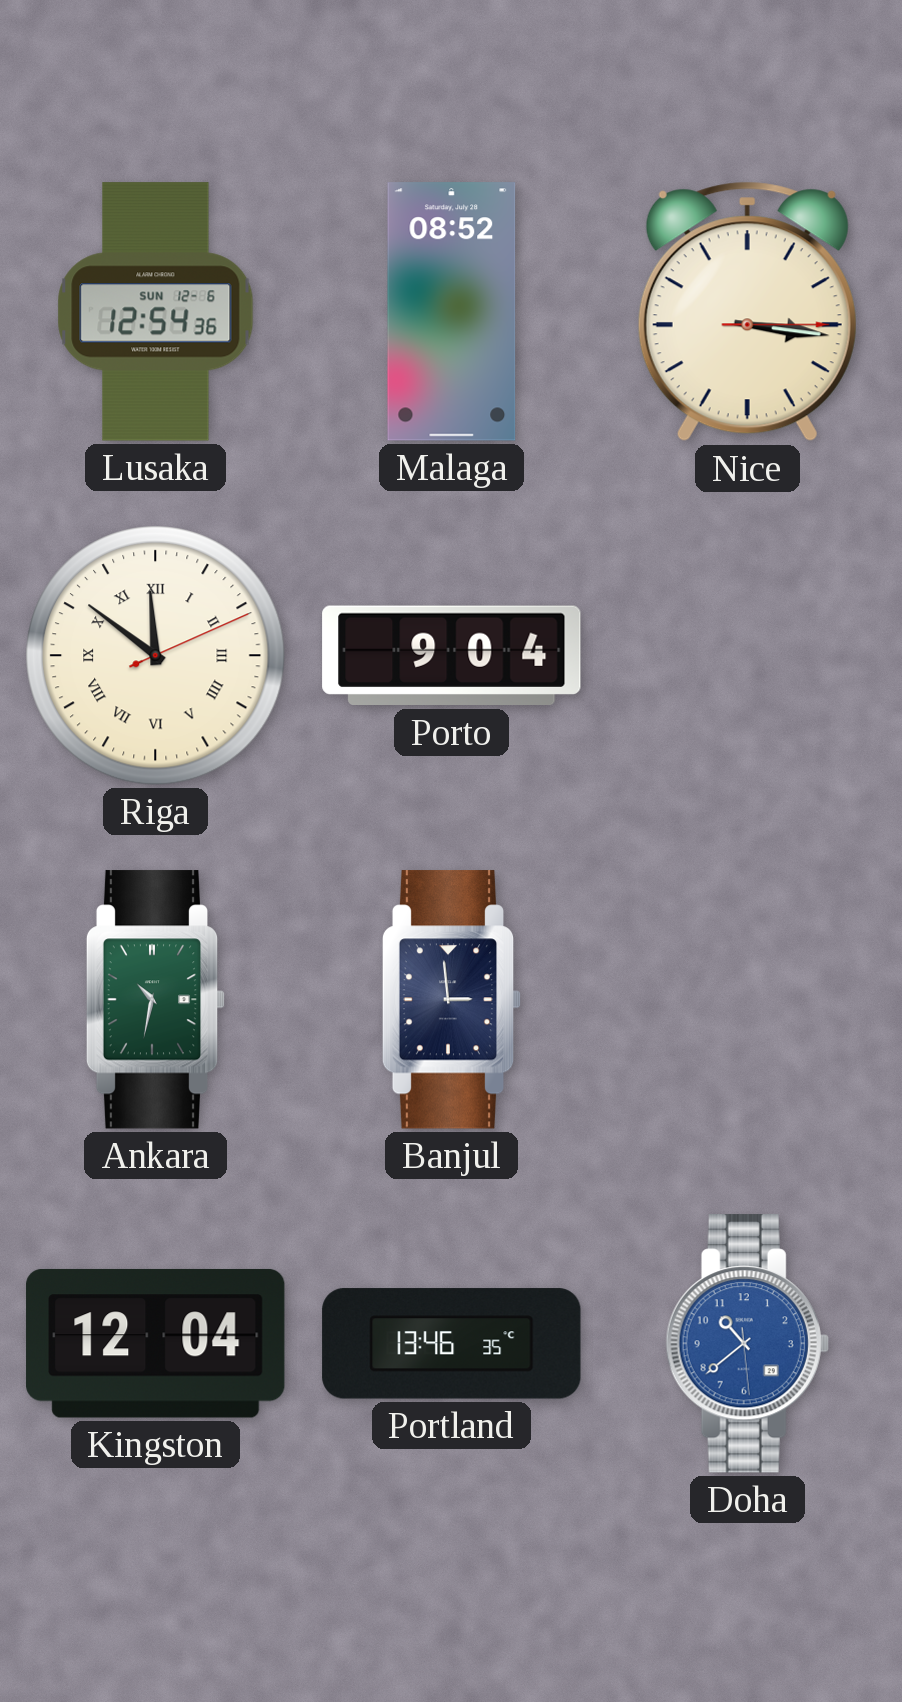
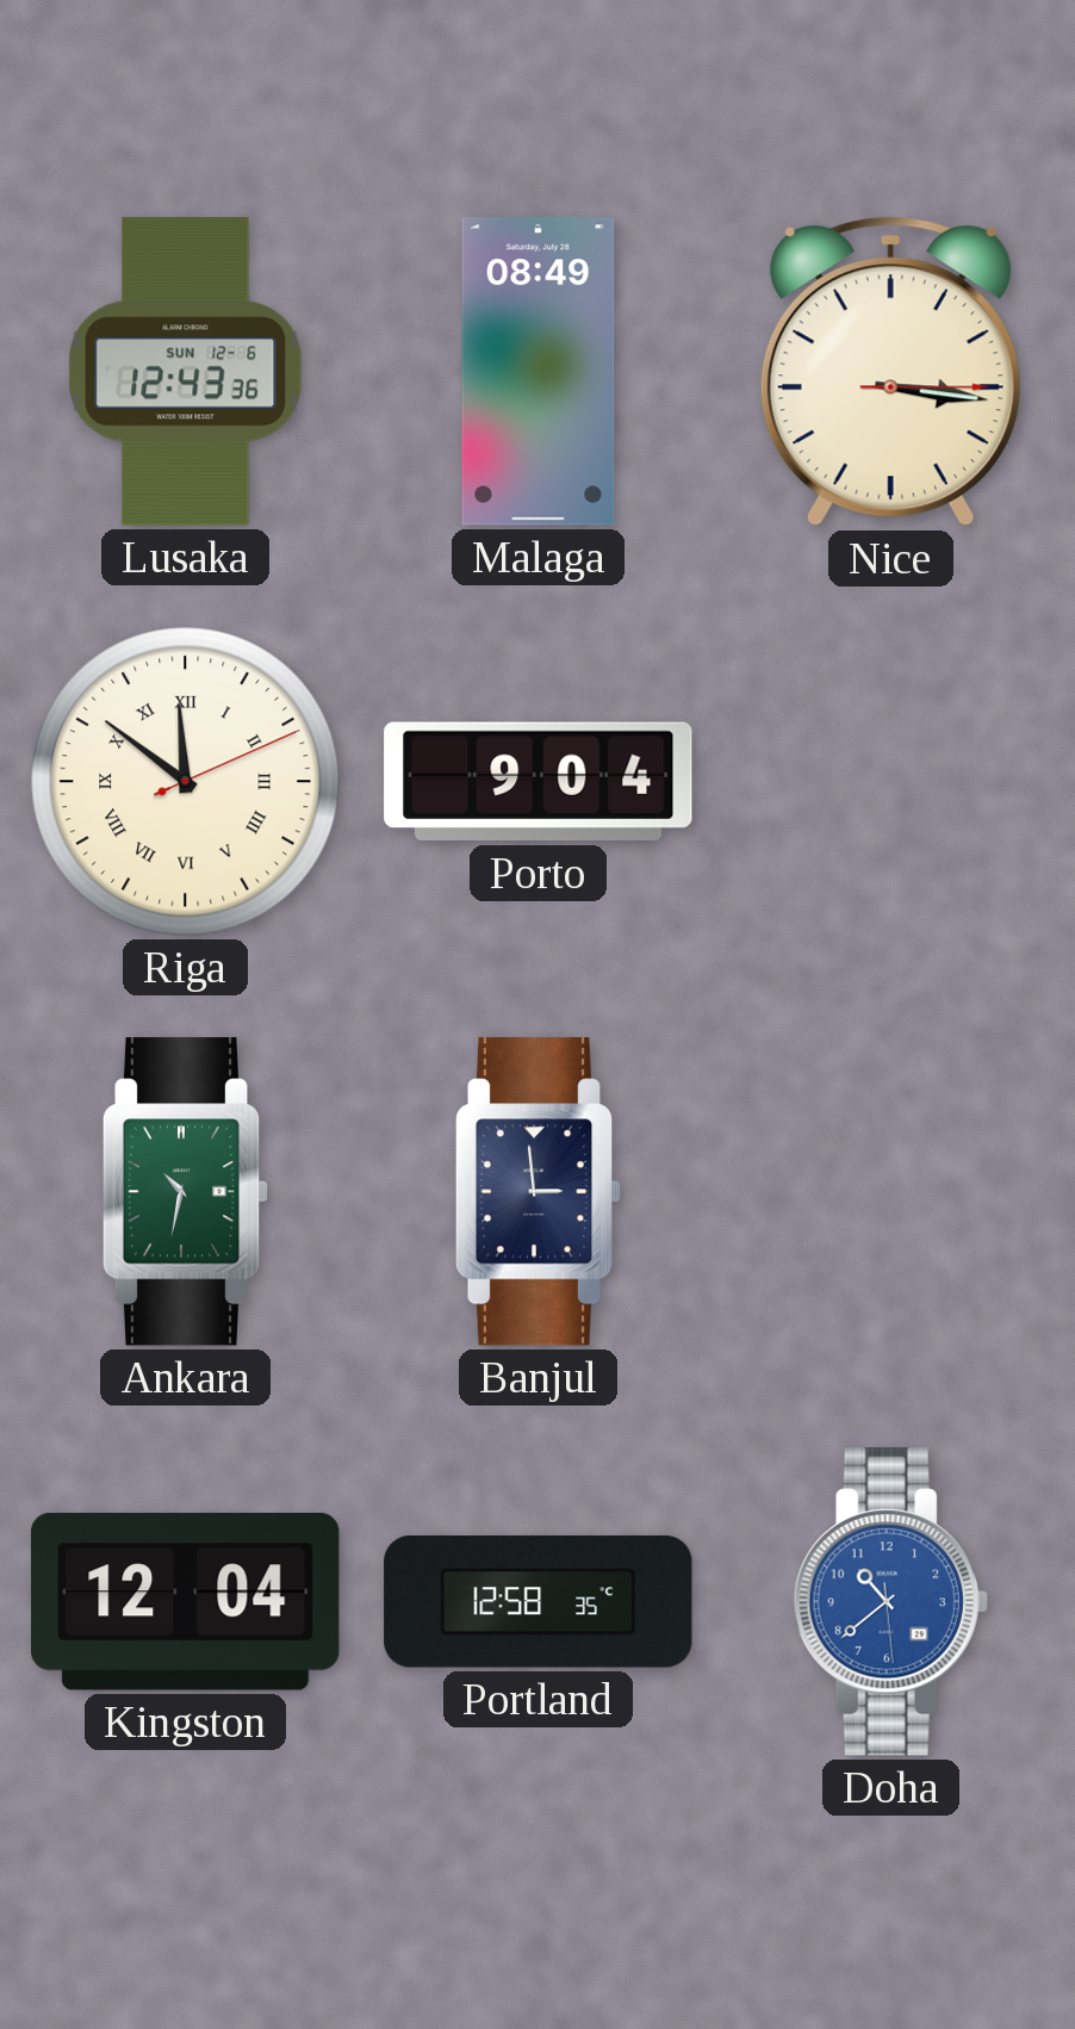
Lusaka: 12:54 -> 12:43
Malaga: 08:52 -> 08:49
Portland: 13:46 -> 12:58
